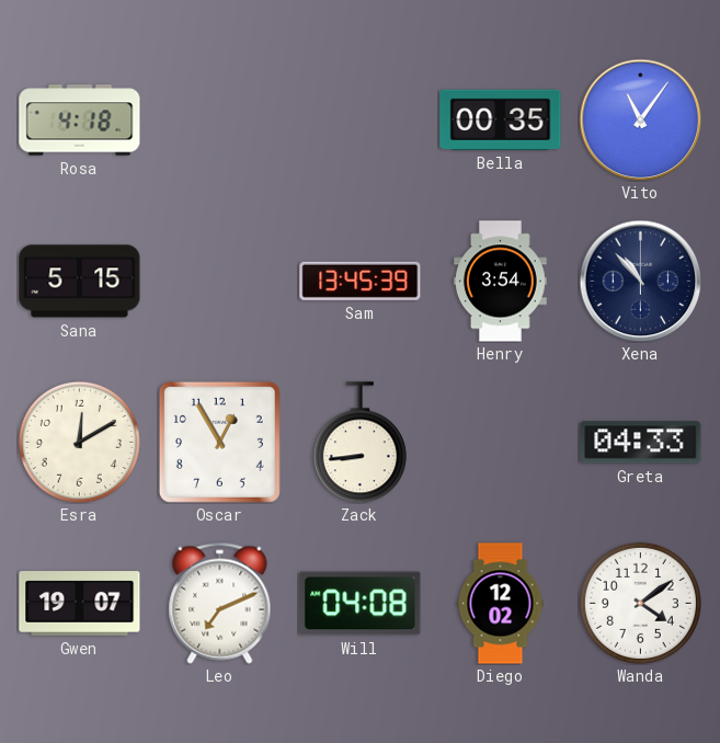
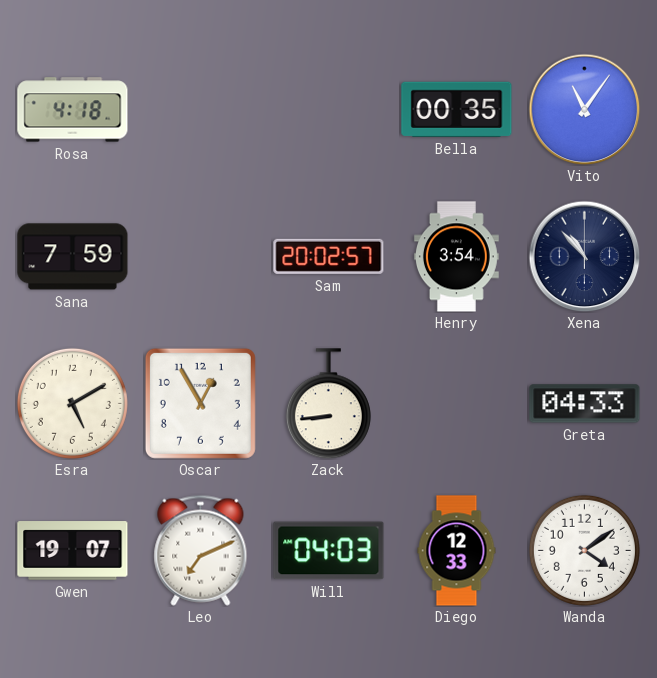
Sana: 5:15 -> 7:59
Sam: 13:45 -> 20:02
Esra: 12:10 -> 5:10
Will: 04:08 -> 04:03
Diego: 12:02 -> 12:33
